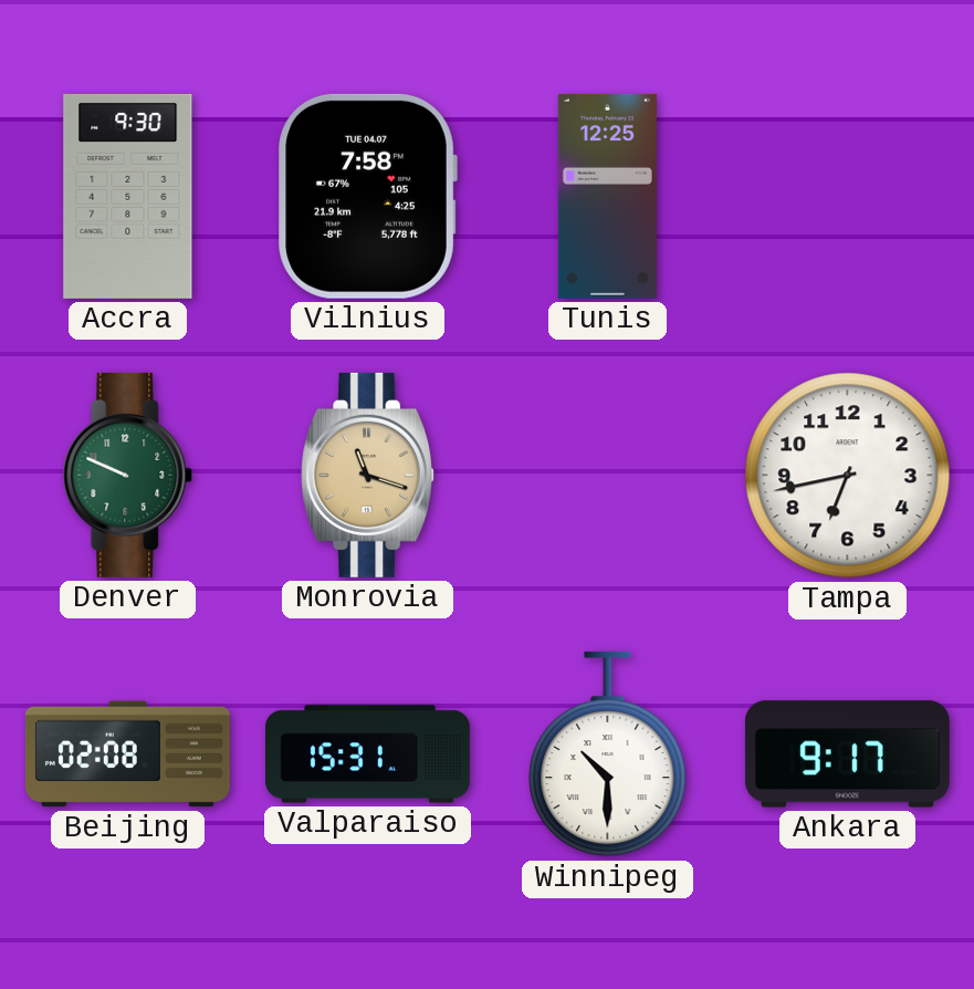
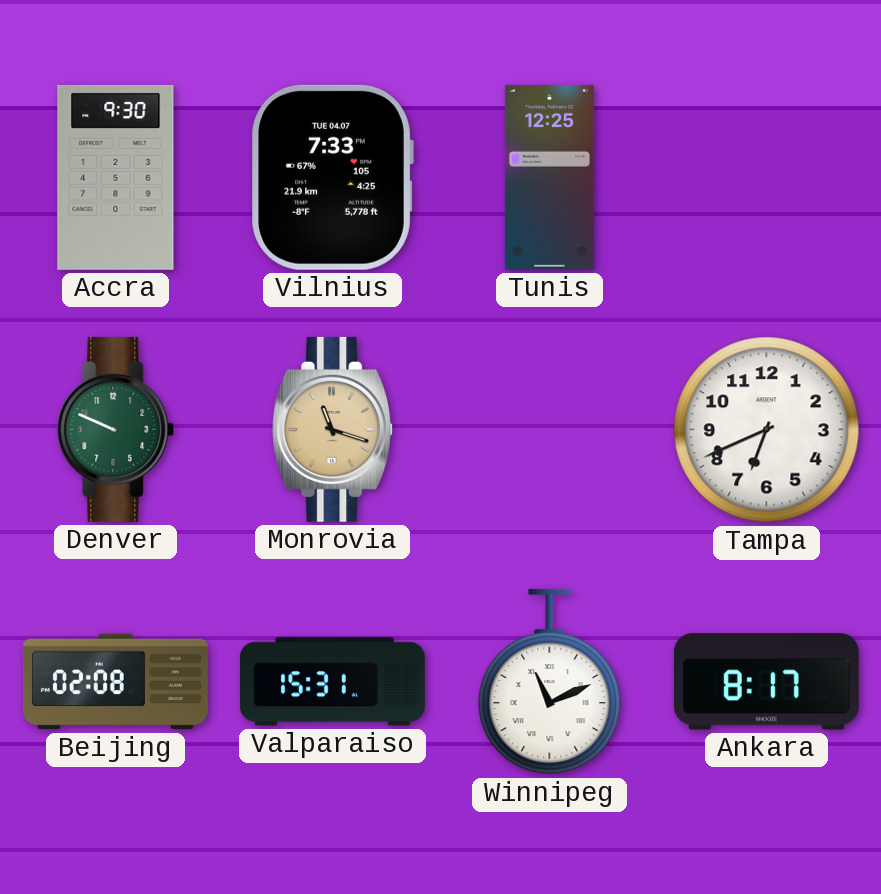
Vilnius: 7:58 -> 7:33
Tampa: 6:43 -> 6:41
Winnipeg: 10:30 -> 11:11
Ankara: 9:17 -> 8:17
